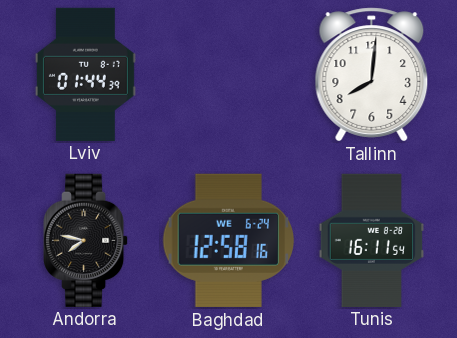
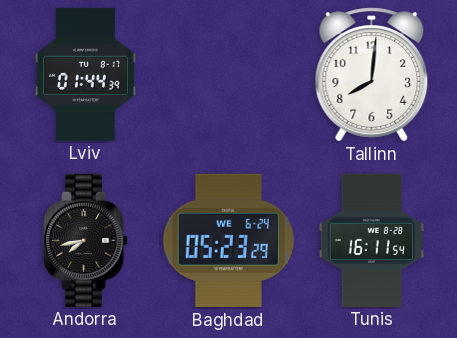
Andorra: 7:47 -> 7:43
Baghdad: 12:58 -> 05:23
